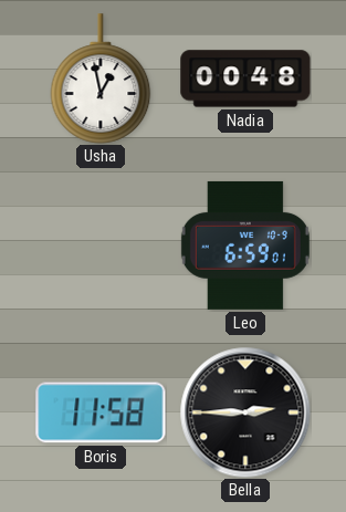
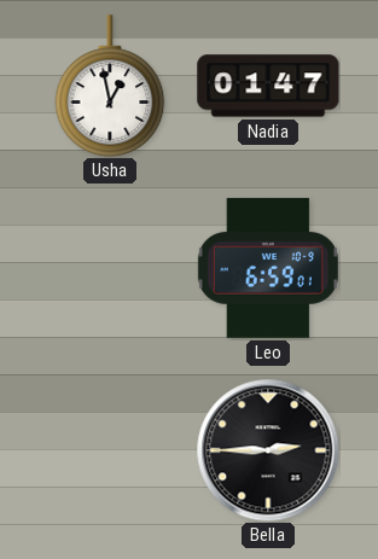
Nadia: 00:48 -> 01:47
Boris: 11:58 -> none
